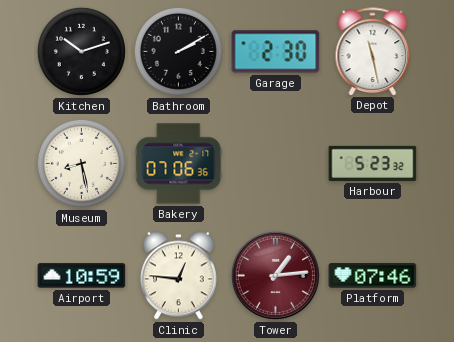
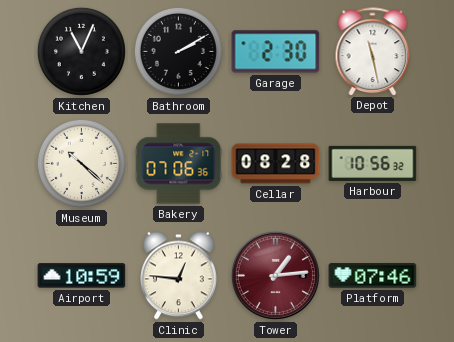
Kitchen: 10:12 -> 11:04
Museum: 8:28 -> 10:22
Cellar: none -> 08:28
Harbour: 5:23 -> 10:56
